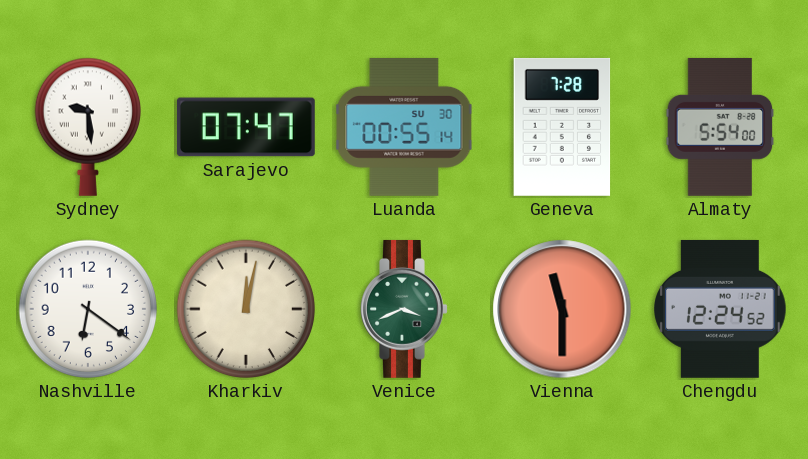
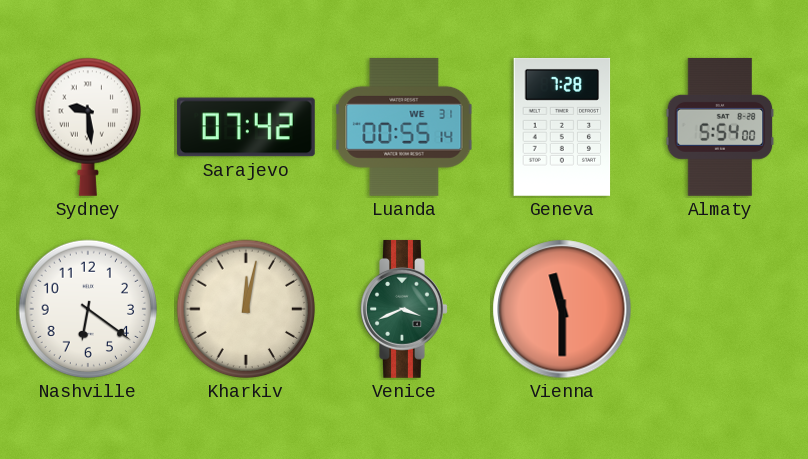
Sarajevo: 07:47 -> 07:42
Luanda date: SU 30 -> WE 31
Chengdu: 12:24 -> none
